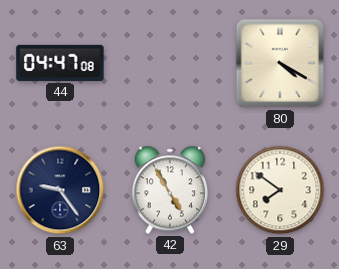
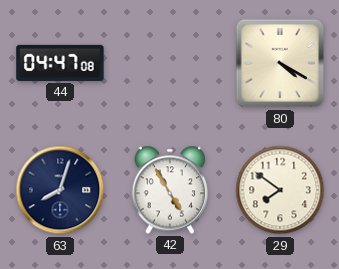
63: 9:24 -> 8:03
